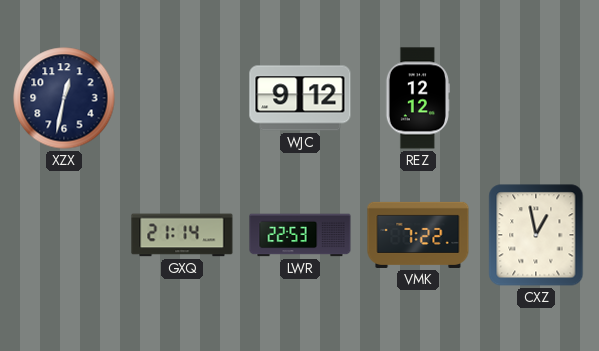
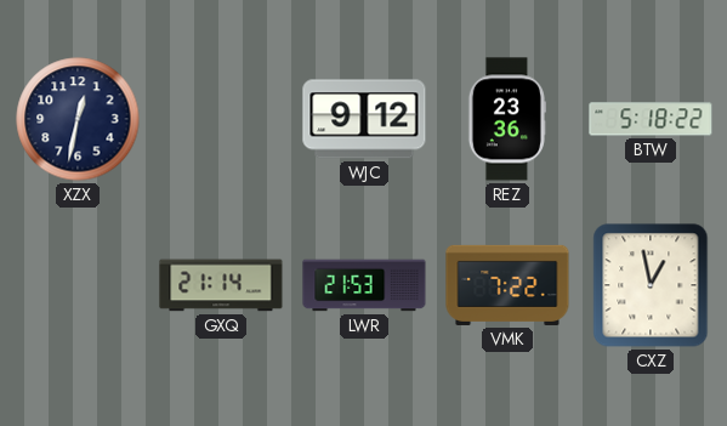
REZ: 12:12 -> 23:36
BTW: none -> 5:18
LWR: 22:53 -> 21:53
